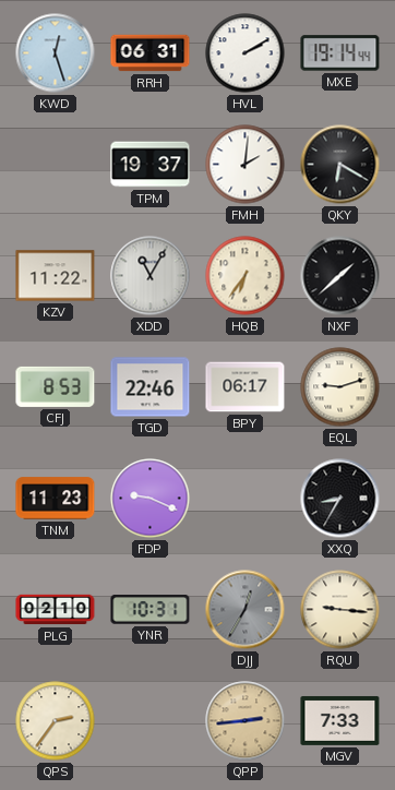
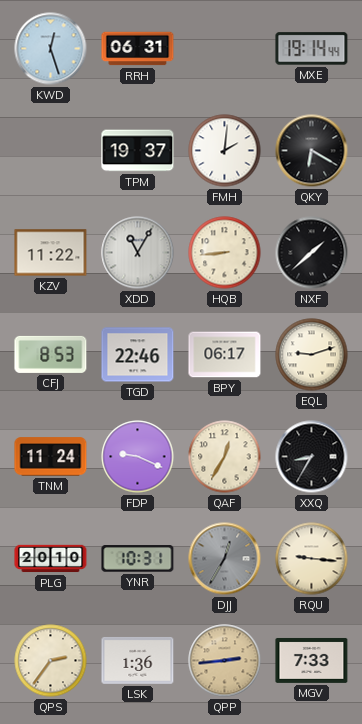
HVL: 2:10 -> none
HQB: 6:36 -> 8:44
TNM: 11:23 -> 11:24
QAF: none -> 12:35
PLG: 02:10 -> 20:10
LSK: none -> 1:36
